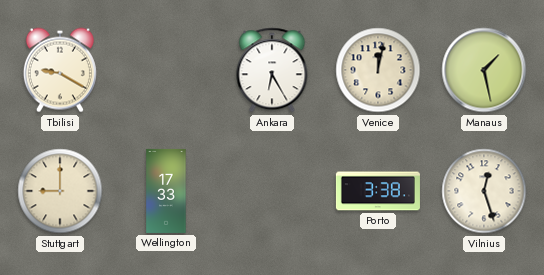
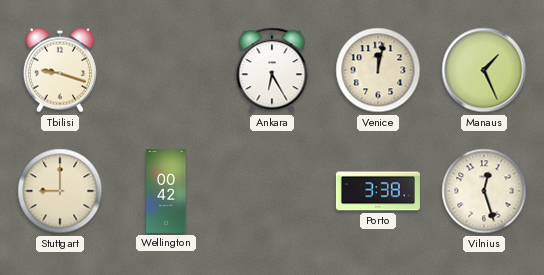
Tbilisi: 9:20 -> 9:18
Manaus: 1:28 -> 1:26
Wellington: 17:33 -> 00:42
